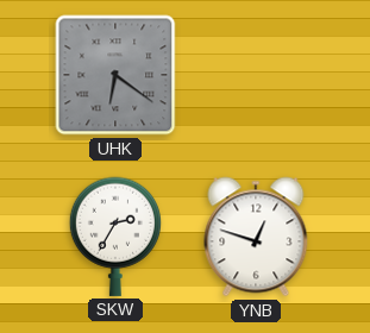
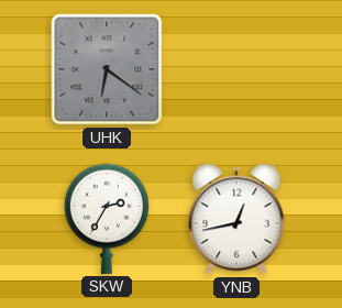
YNB: 12:48 -> 12:43
